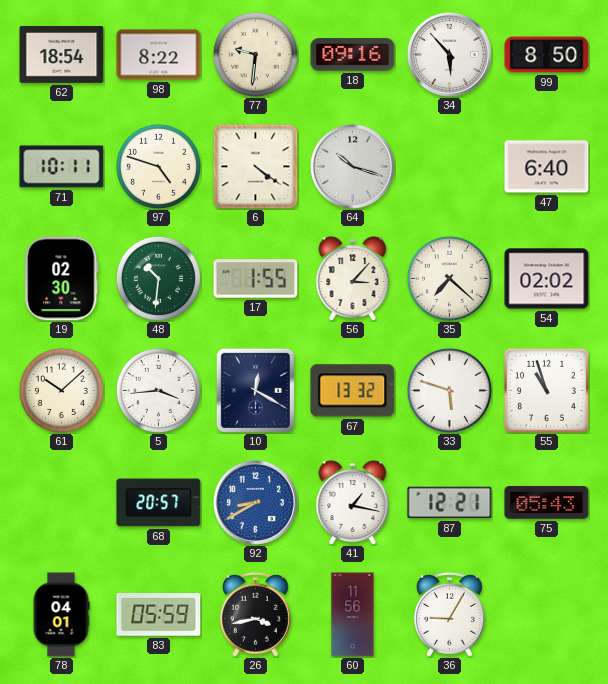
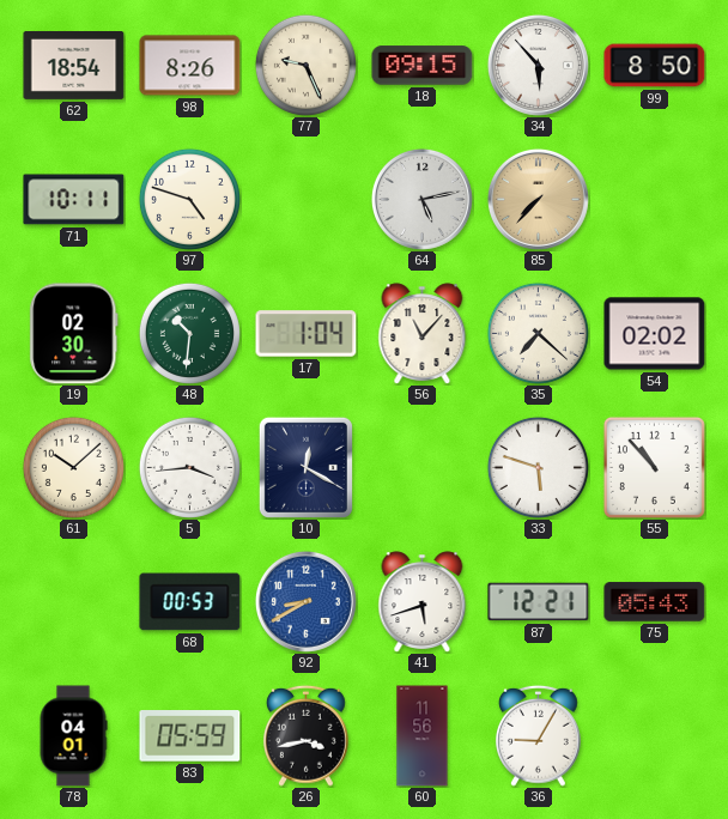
98: 8:22 -> 8:26
77: 9:31 -> 9:26
18: 09:16 -> 09:15
6: 4:21 -> none
64: 10:18 -> 5:13
85: none -> 7:37
47: 6:40 -> none
17: 1:55 -> 1:04
56: 3:07 -> 11:07
67: 13:32 -> none
55: 10:57 -> 10:53
68: 20:57 -> 00:53
41: 1:17 -> 5:42
